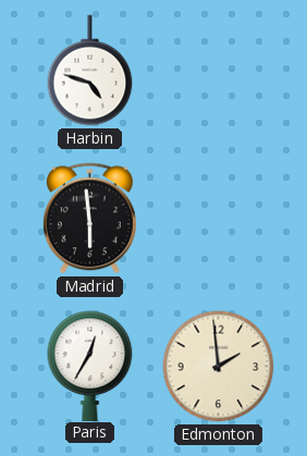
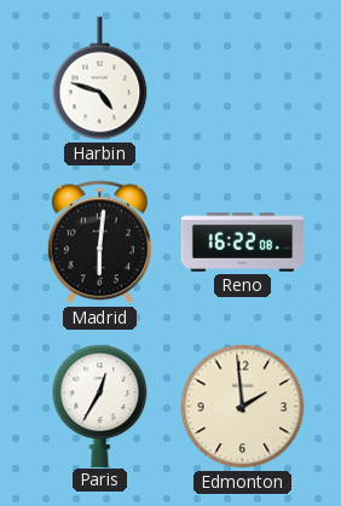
Madrid: 5:59 -> 6:01
Reno: none -> 16:22
